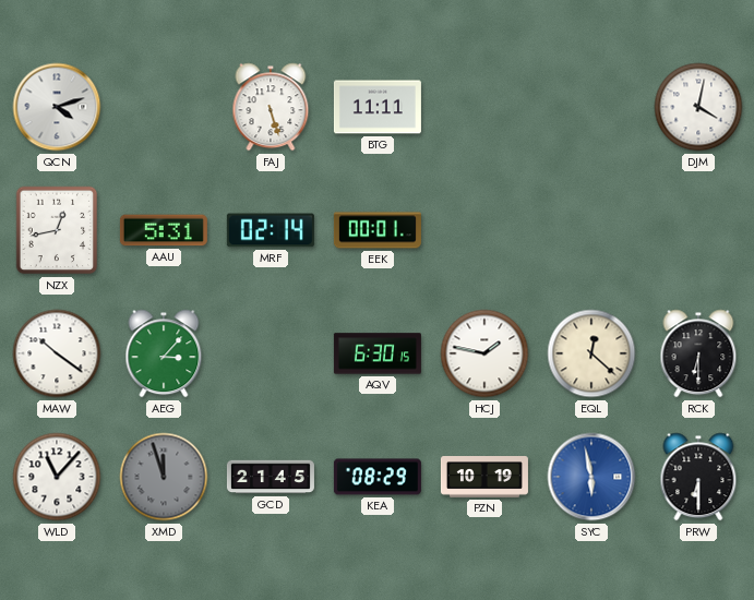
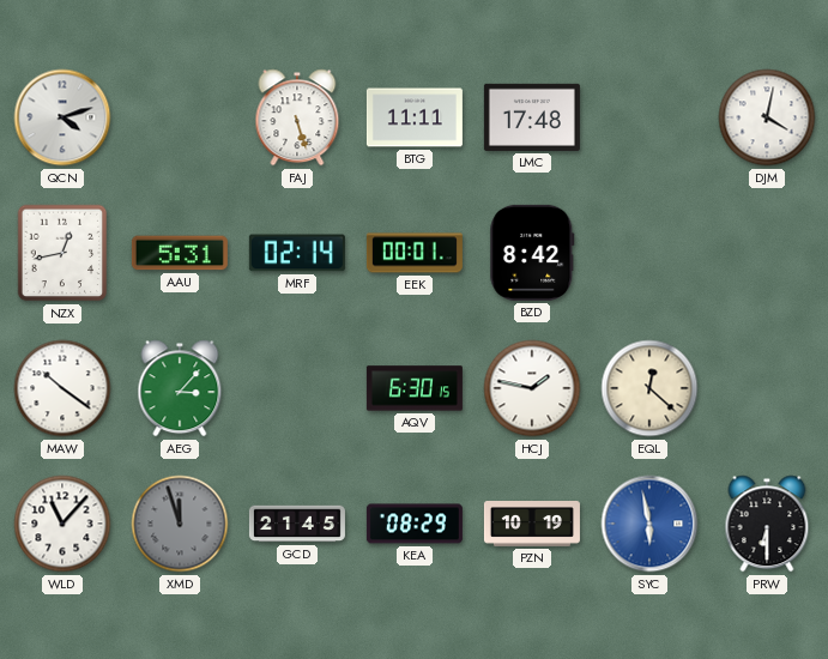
LMC: none -> 17:48
BZD: none -> 8:42
RCK: 6:30 -> none
